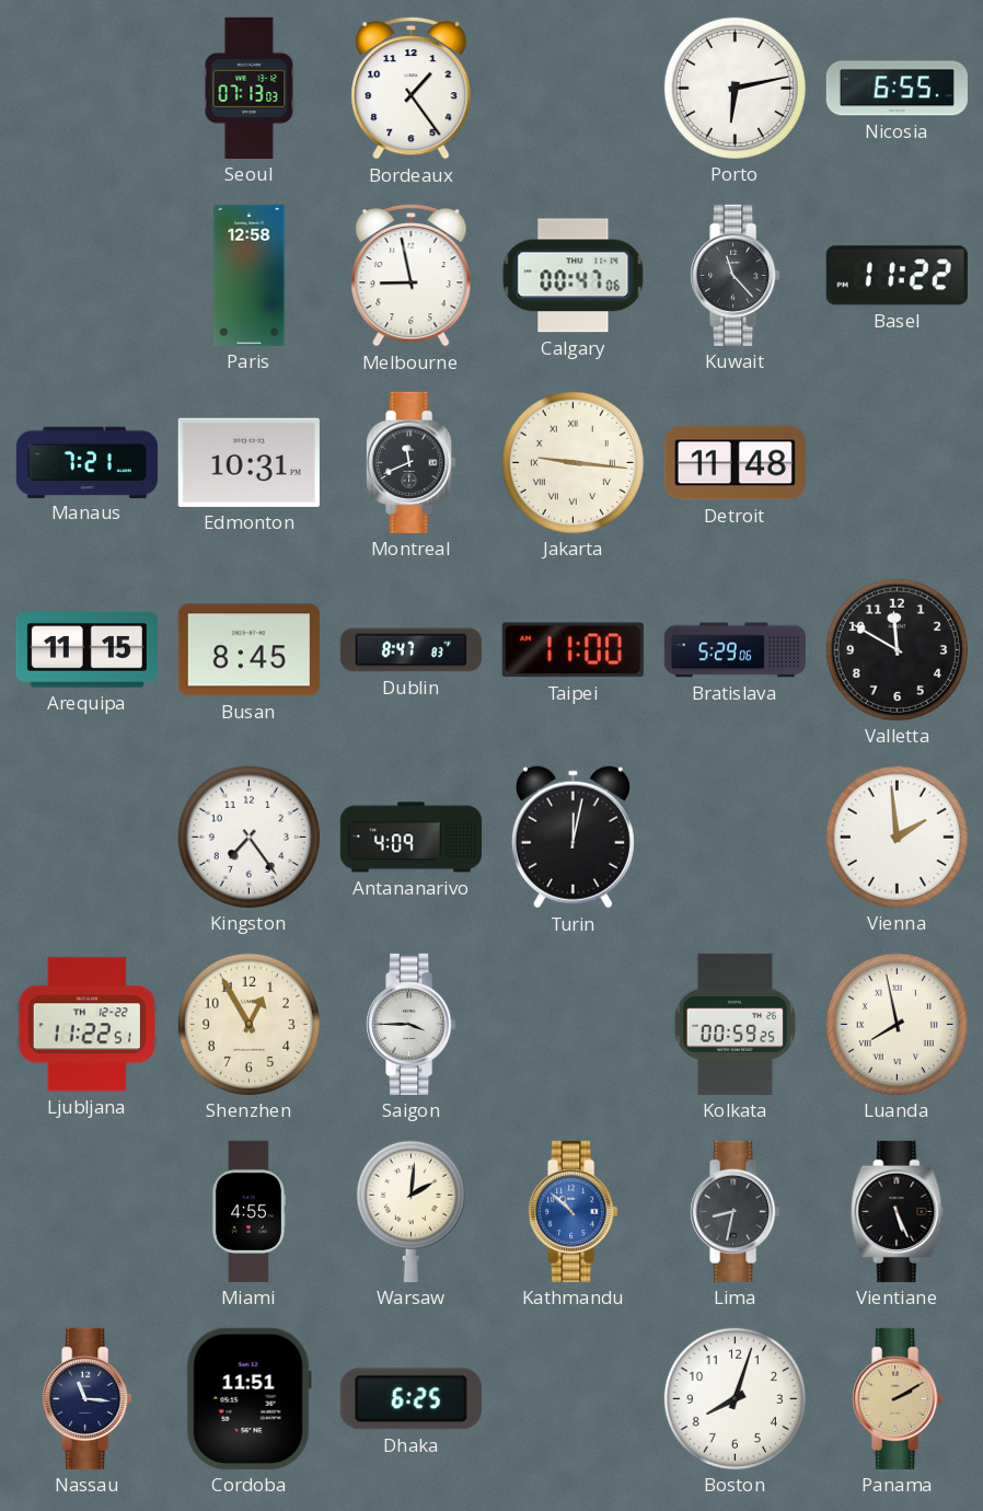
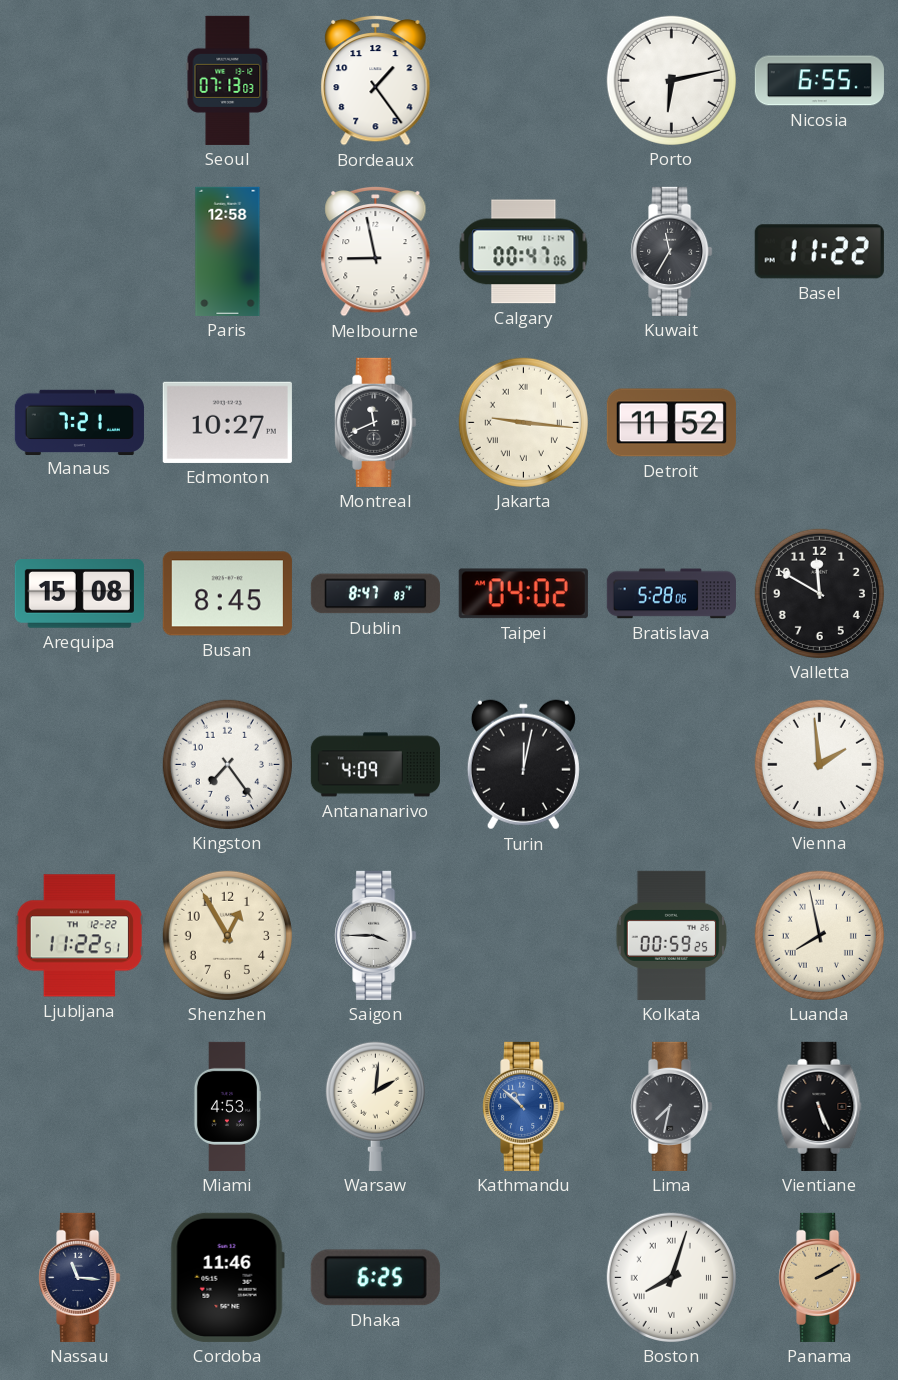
Kuwait: 11:23 -> 11:35
Edmonton: 10:31 -> 10:27
Detroit: 11:48 -> 11:52
Arequipa: 11:15 -> 15:08
Taipei: 11:00 -> 04:02
Bratislava: 5:29 -> 5:28
Miami: 4:55 -> 4:53
Lima: 8:32 -> 7:32
Cordoba: 11:51 -> 11:46
Boston numerals: Arabic -> Roman
